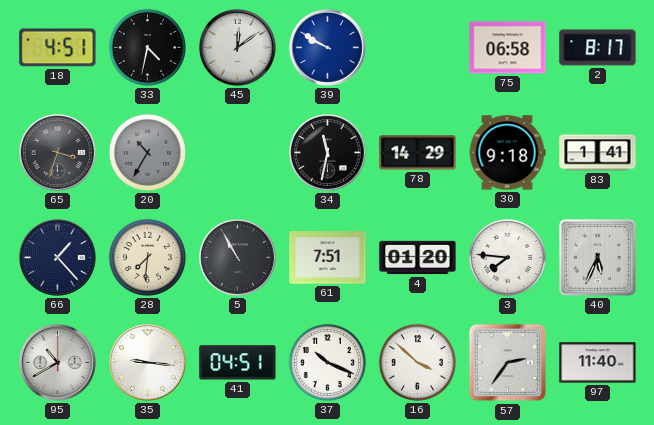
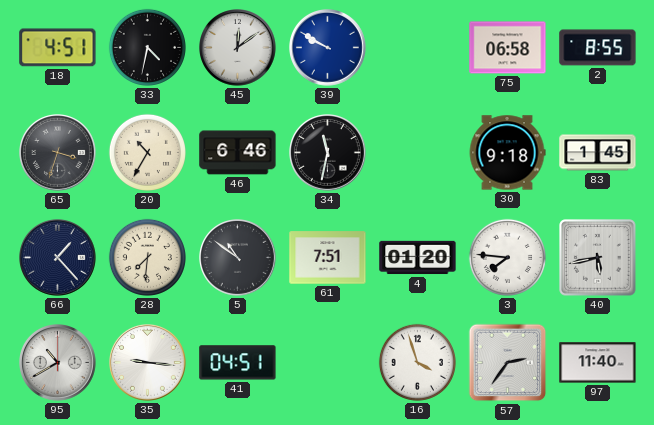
2: 8:17 -> 8:55
20 dial: grey -> cream
46: none -> 6:46
78: 14:29 -> none
83: 1:41 -> 1:45
5: 10:55 -> 10:51
40: 5:34 -> 5:43
37: 10:19 -> none
16: 3:52 -> 3:57
